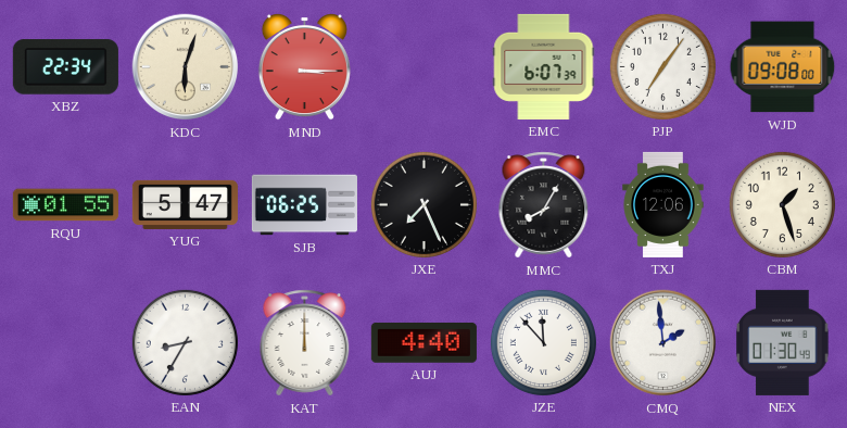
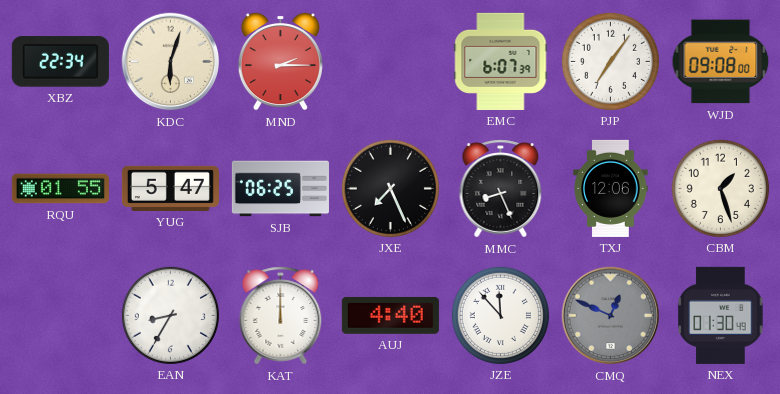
MND: 3:15 -> 2:15
MMC: 8:05 -> 8:26
CMQ: 1:59 -> 12:49
CMQ dial: white -> grey
